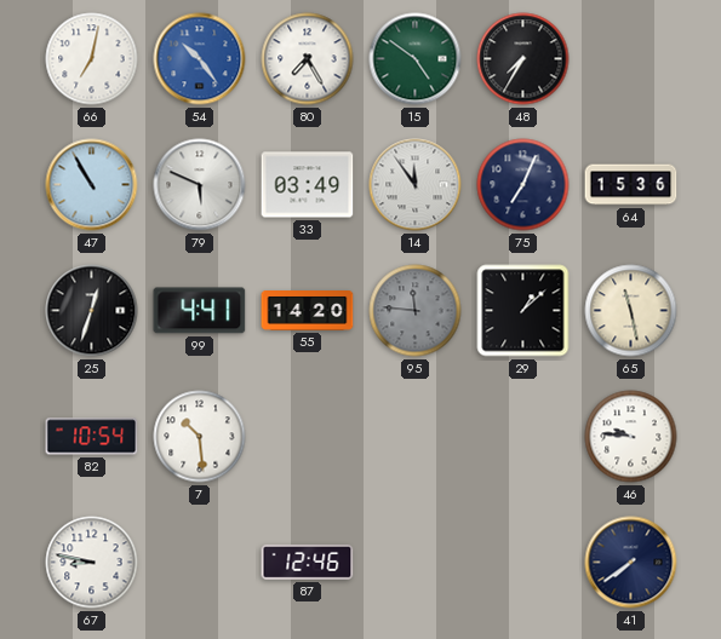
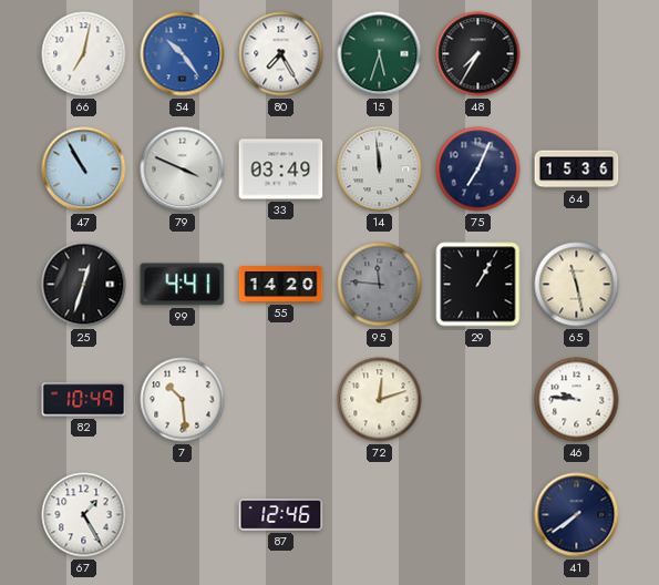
15: 4:51 -> 5:33
79: 5:49 -> 3:49
14: 11:54 -> 11:59
29: 1:08 -> 1:05
82: 10:54 -> 10:49
72: none -> 12:12
67: 8:47 -> 1:25
